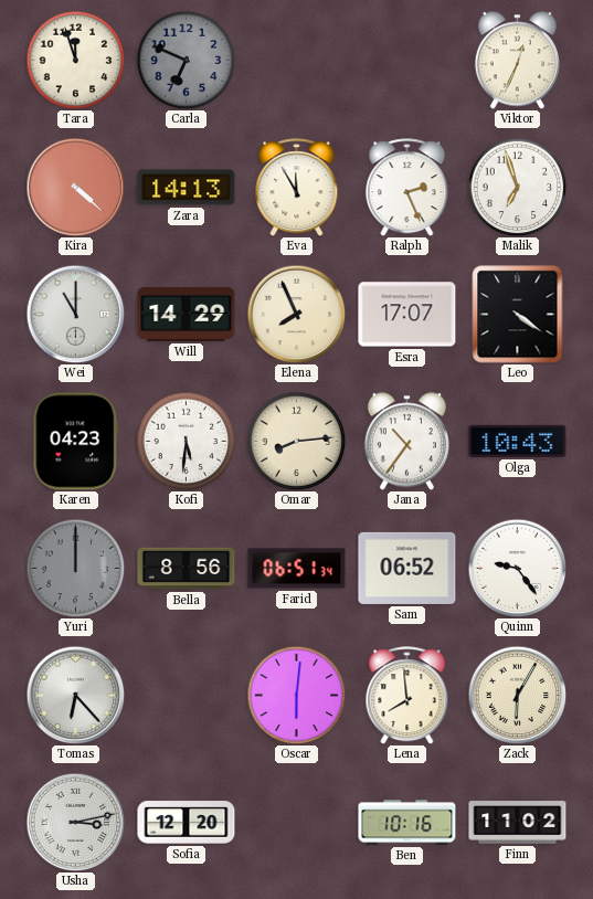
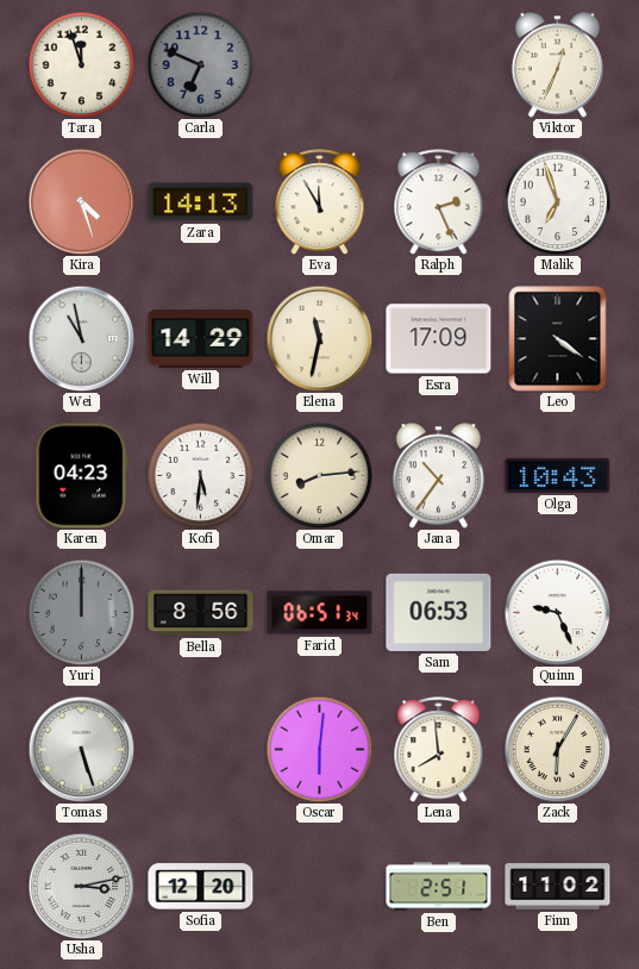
Kira: 4:22 -> 4:27
Wei: 11:00 -> 10:58
Elena: 7:56 -> 11:32
Esra: 17:07 -> 17:09
Sam: 06:52 -> 06:53
Quinn: 9:24 -> 9:26
Tomas: 6:23 -> 5:27
Ben: 10:16 -> 2:51
